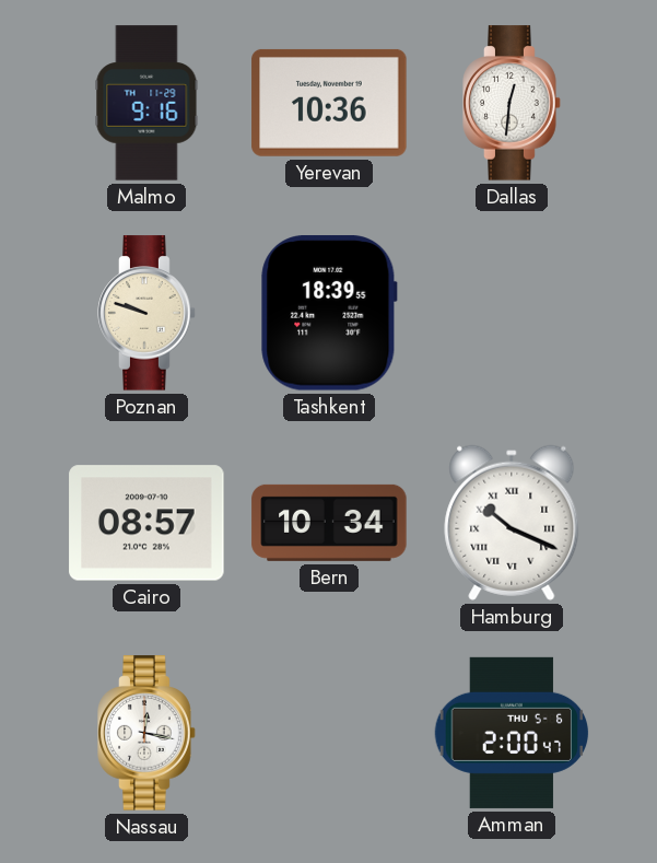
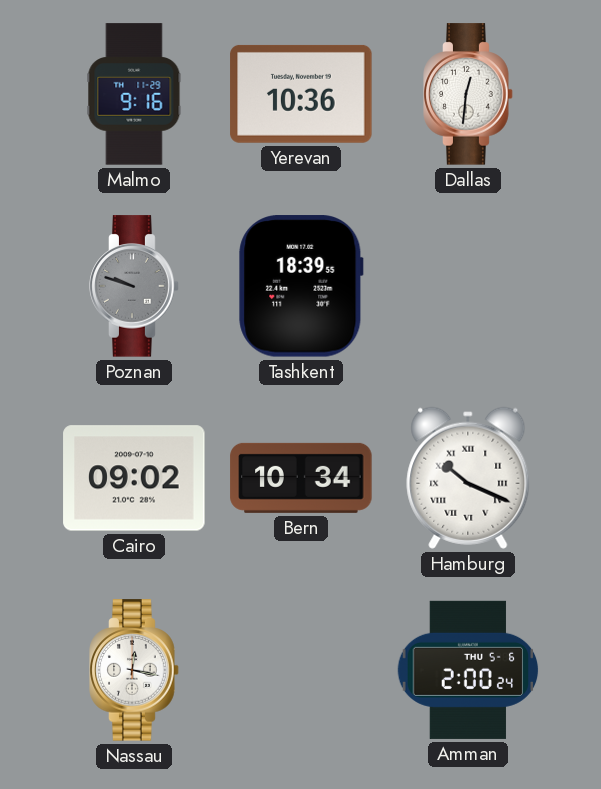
Poznan dial: cream -> grey
Cairo: 08:57 -> 09:02
Amman: 2:00:47 -> 2:00:24
